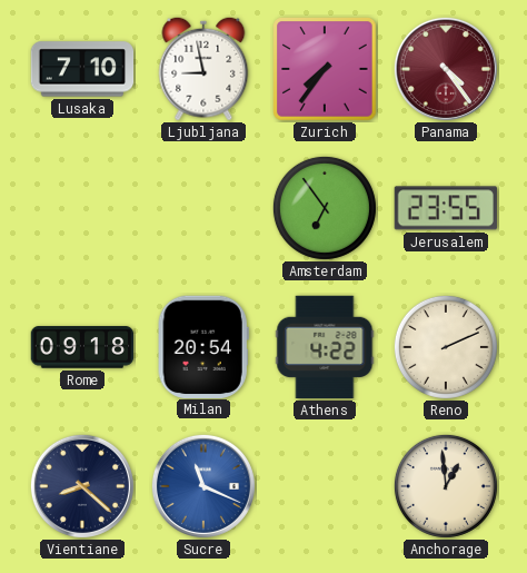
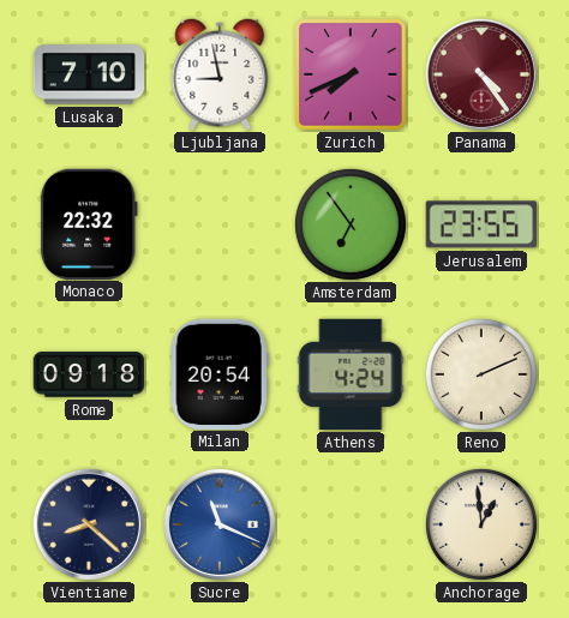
Zurich: 7:36 -> 7:41
Monaco: none -> 22:32
Athens: 4:22 -> 4:24
